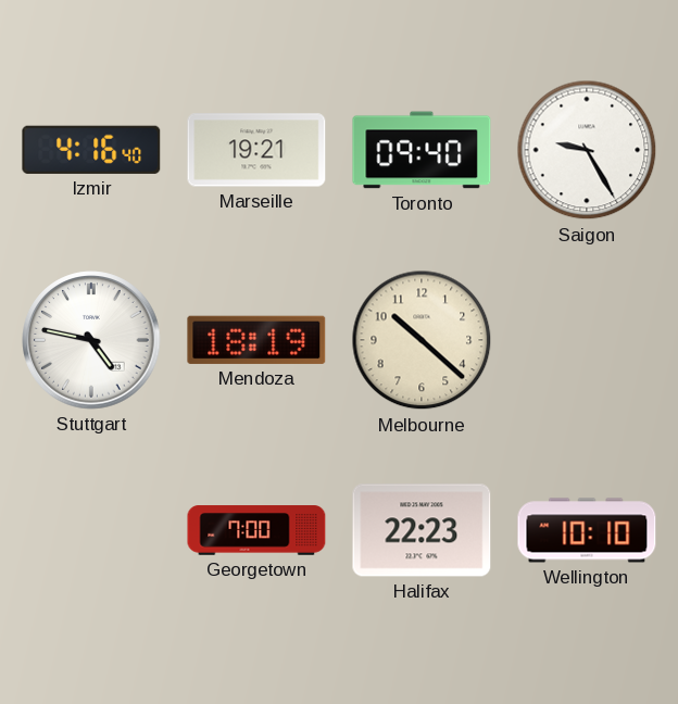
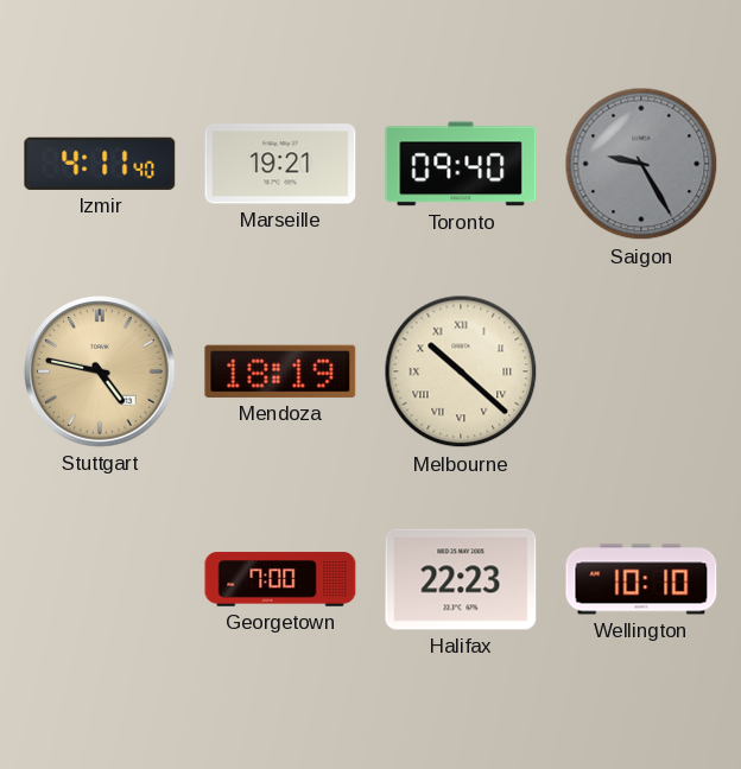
Izmir: 4:16 -> 4:11
Saigon dial: white -> grey
Stuttgart dial: white -> champagne
Melbourne numerals: Arabic -> Roman
